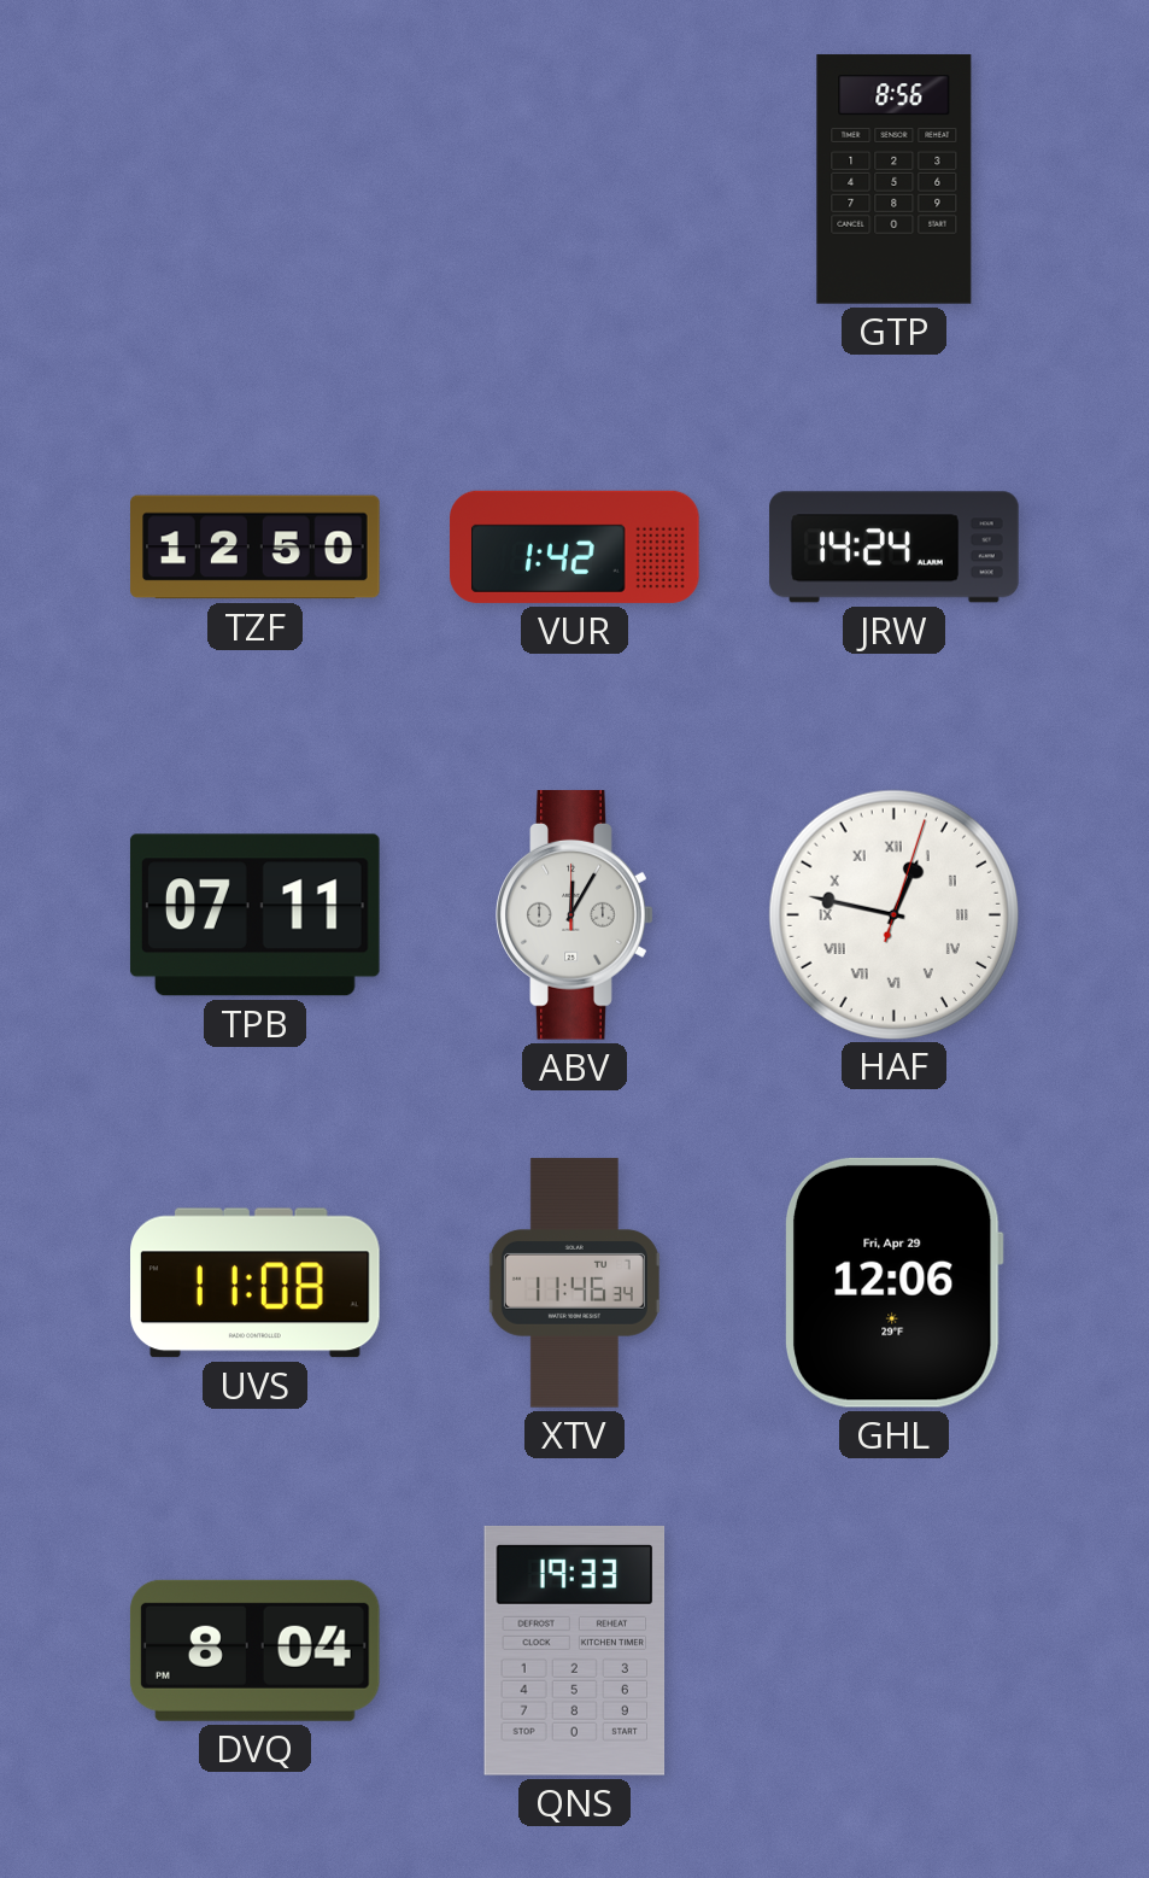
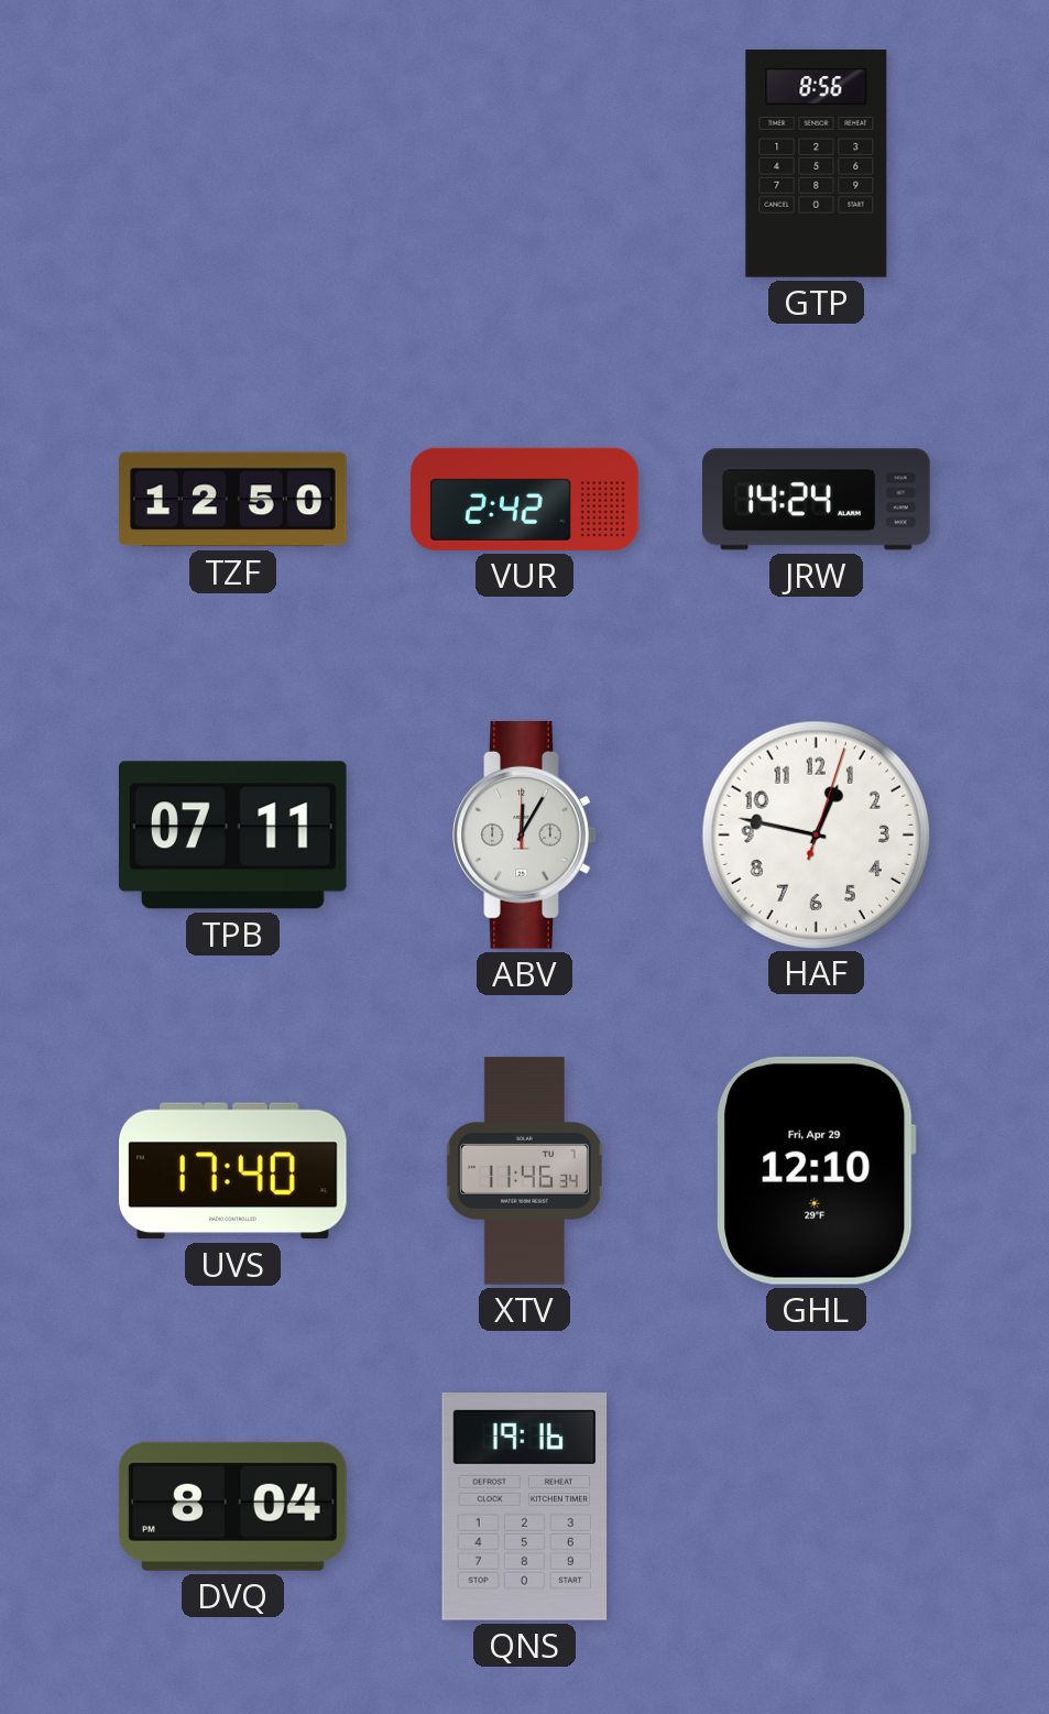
VUR: 1:42 -> 2:42
HAF numerals: Roman -> Arabic
UVS: 11:08 -> 17:40
GHL: 12:06 -> 12:10
QNS: 19:33 -> 19:16
